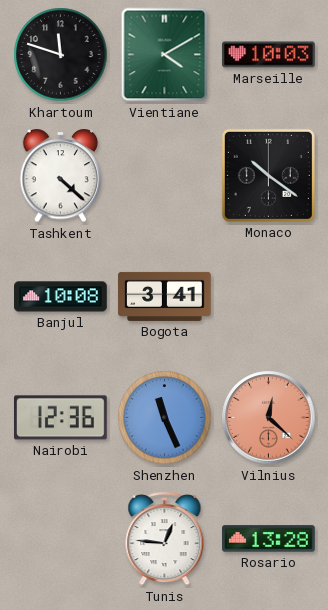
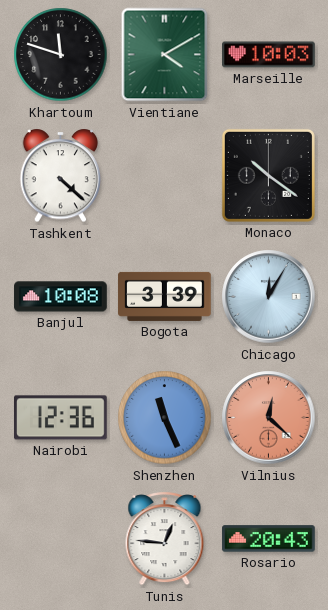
Bogota: 3:41 -> 3:39
Chicago: none -> 12:05
Rosario: 13:28 -> 20:43
